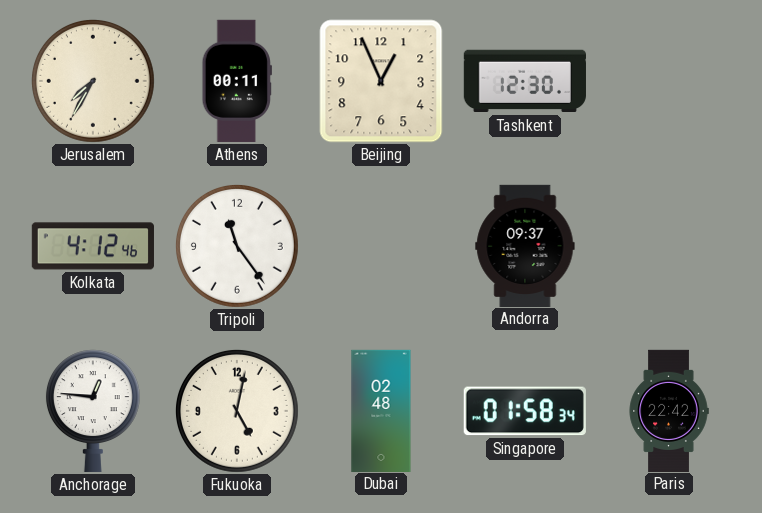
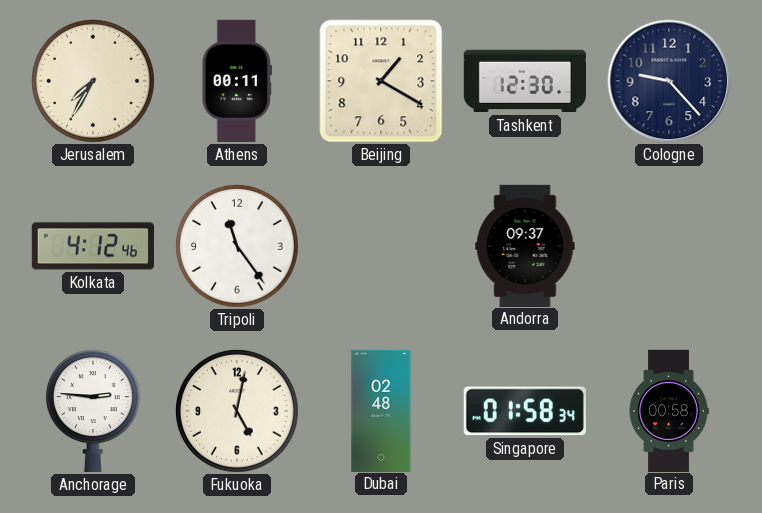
Beijing: 12:56 -> 1:20
Cologne: none -> 9:23
Anchorage: 12:46 -> 2:46
Paris: 22:42 -> 00:58
